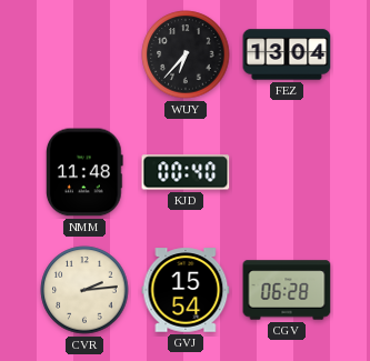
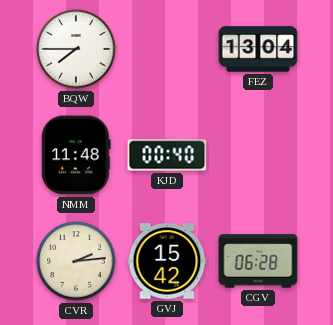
BQW: none -> 7:45
WUY: 6:37 -> none
GVJ: 15:54 -> 15:42
